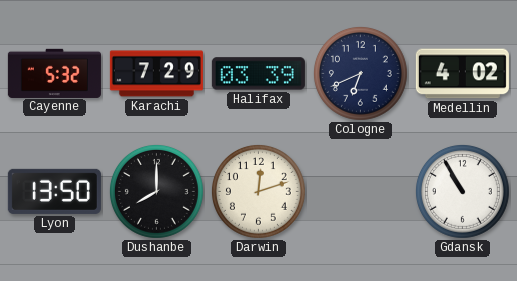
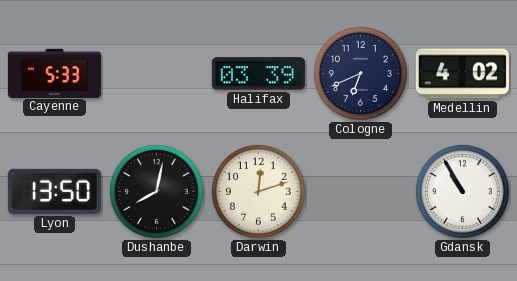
Cayenne: 5:32 -> 5:33
Karachi: 7:29 -> none
Dushanbe: 8:00 -> 8:02
